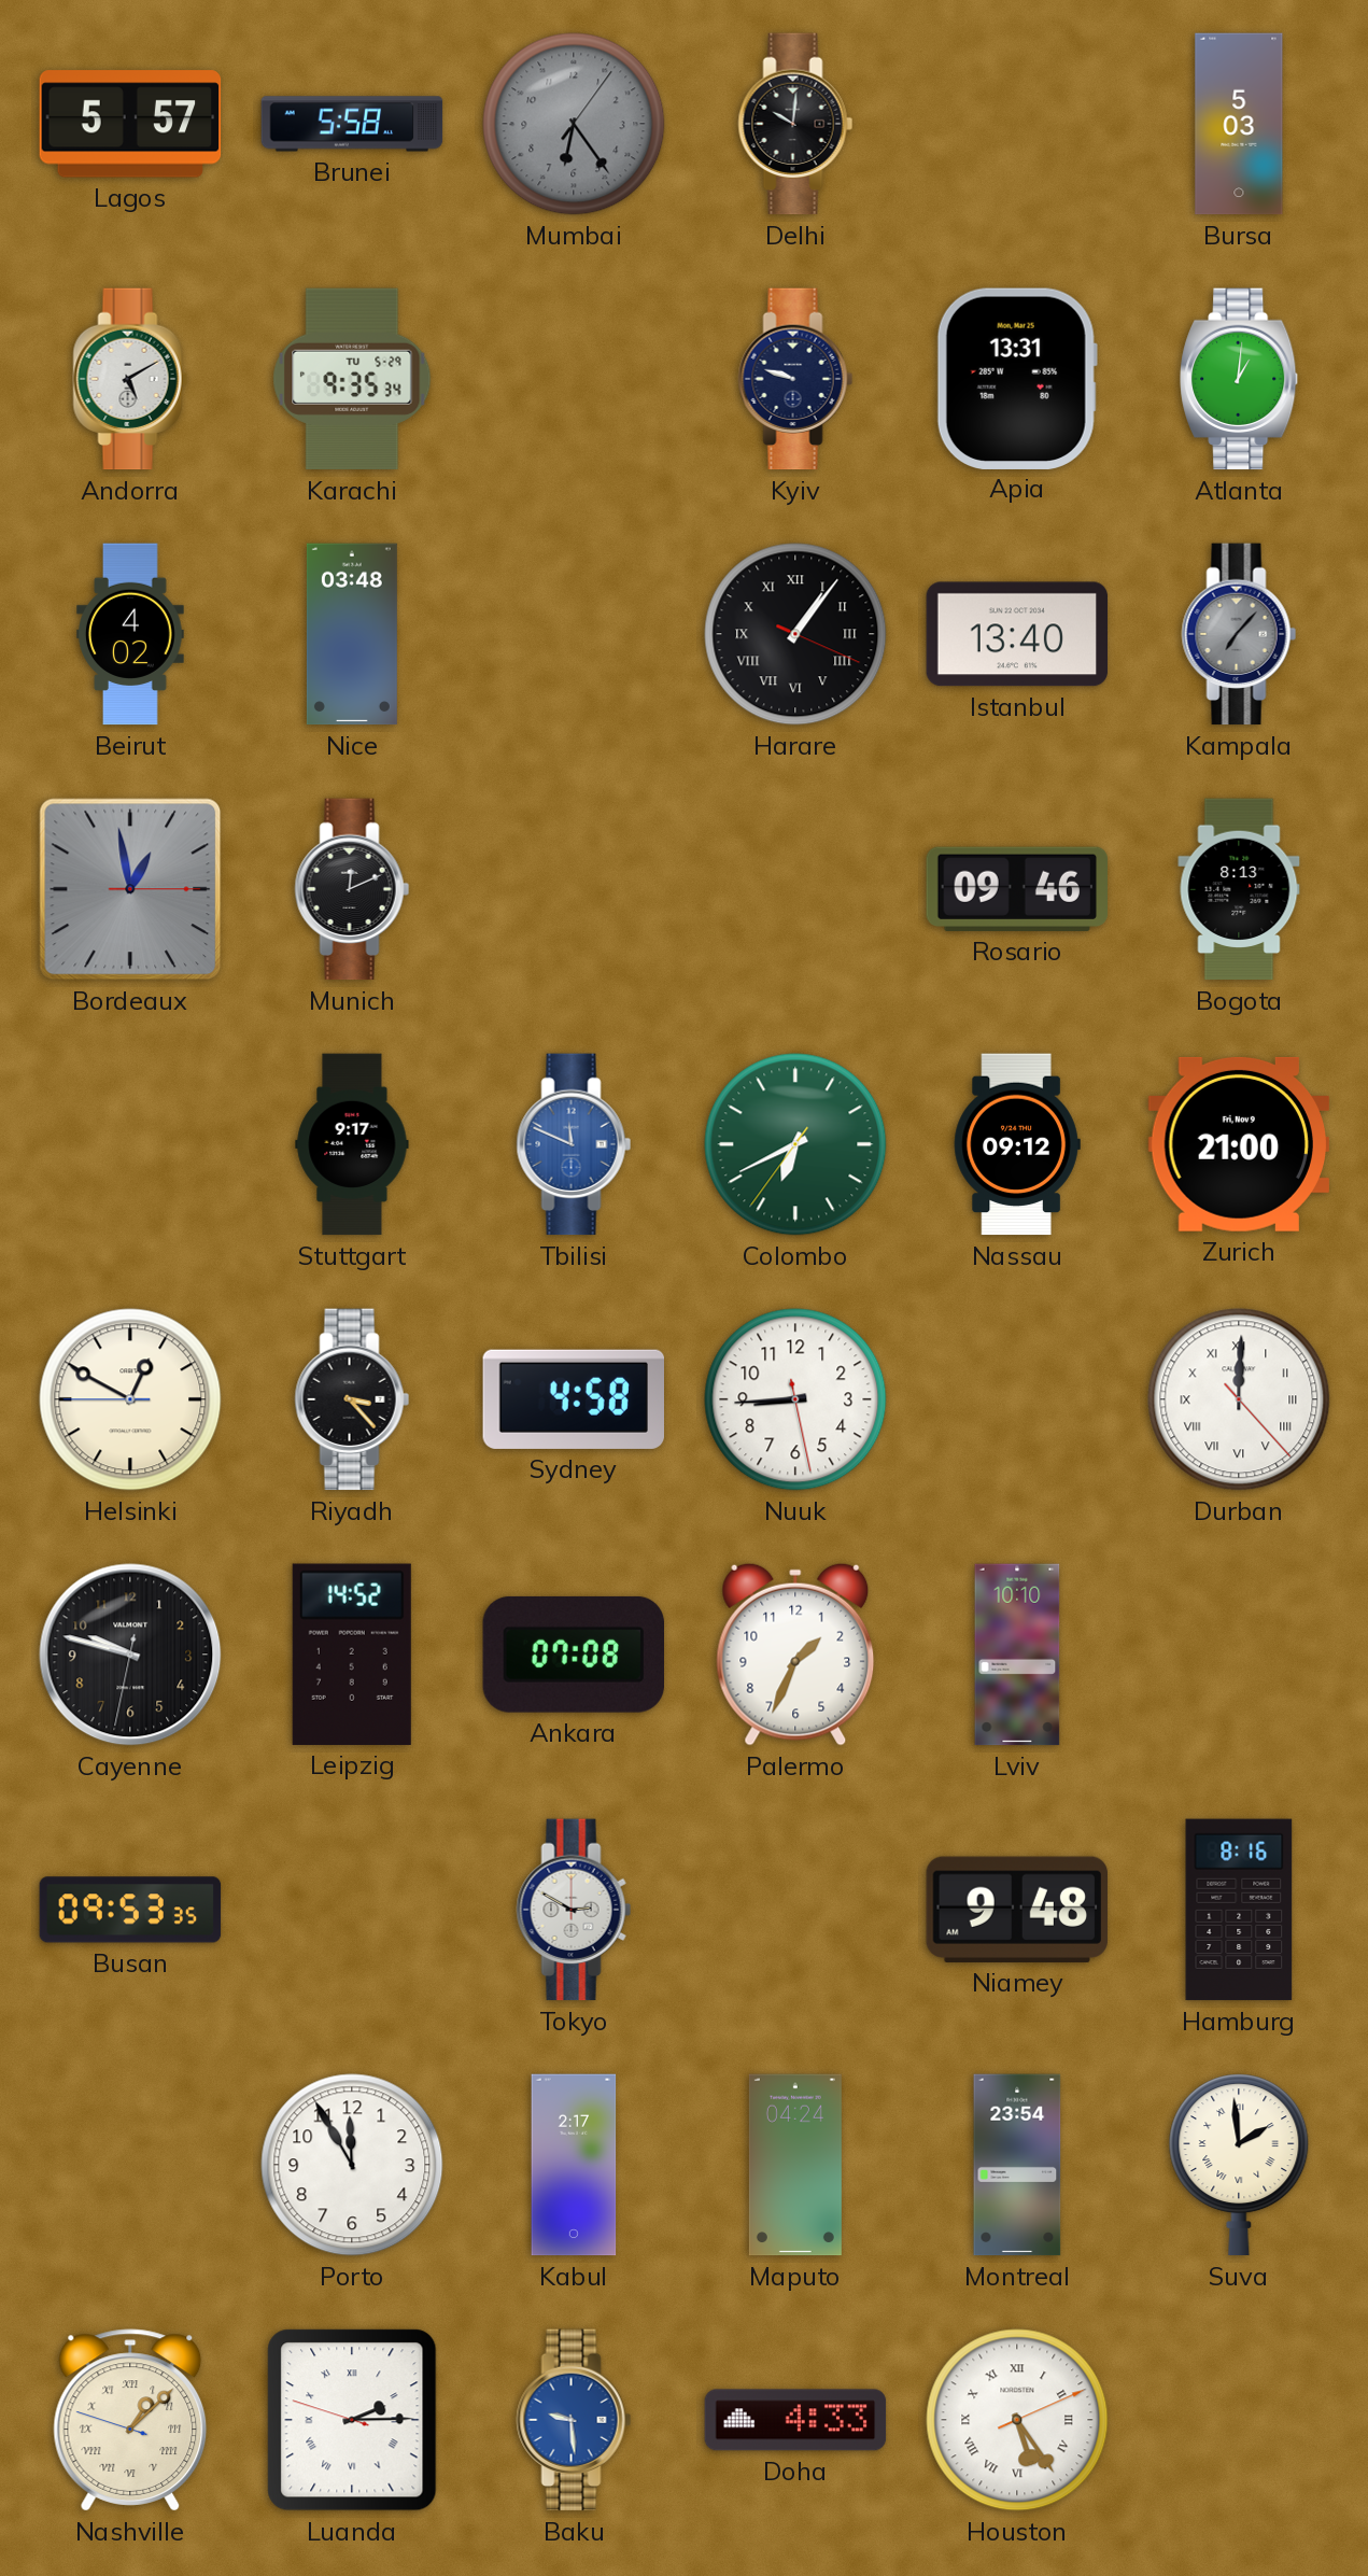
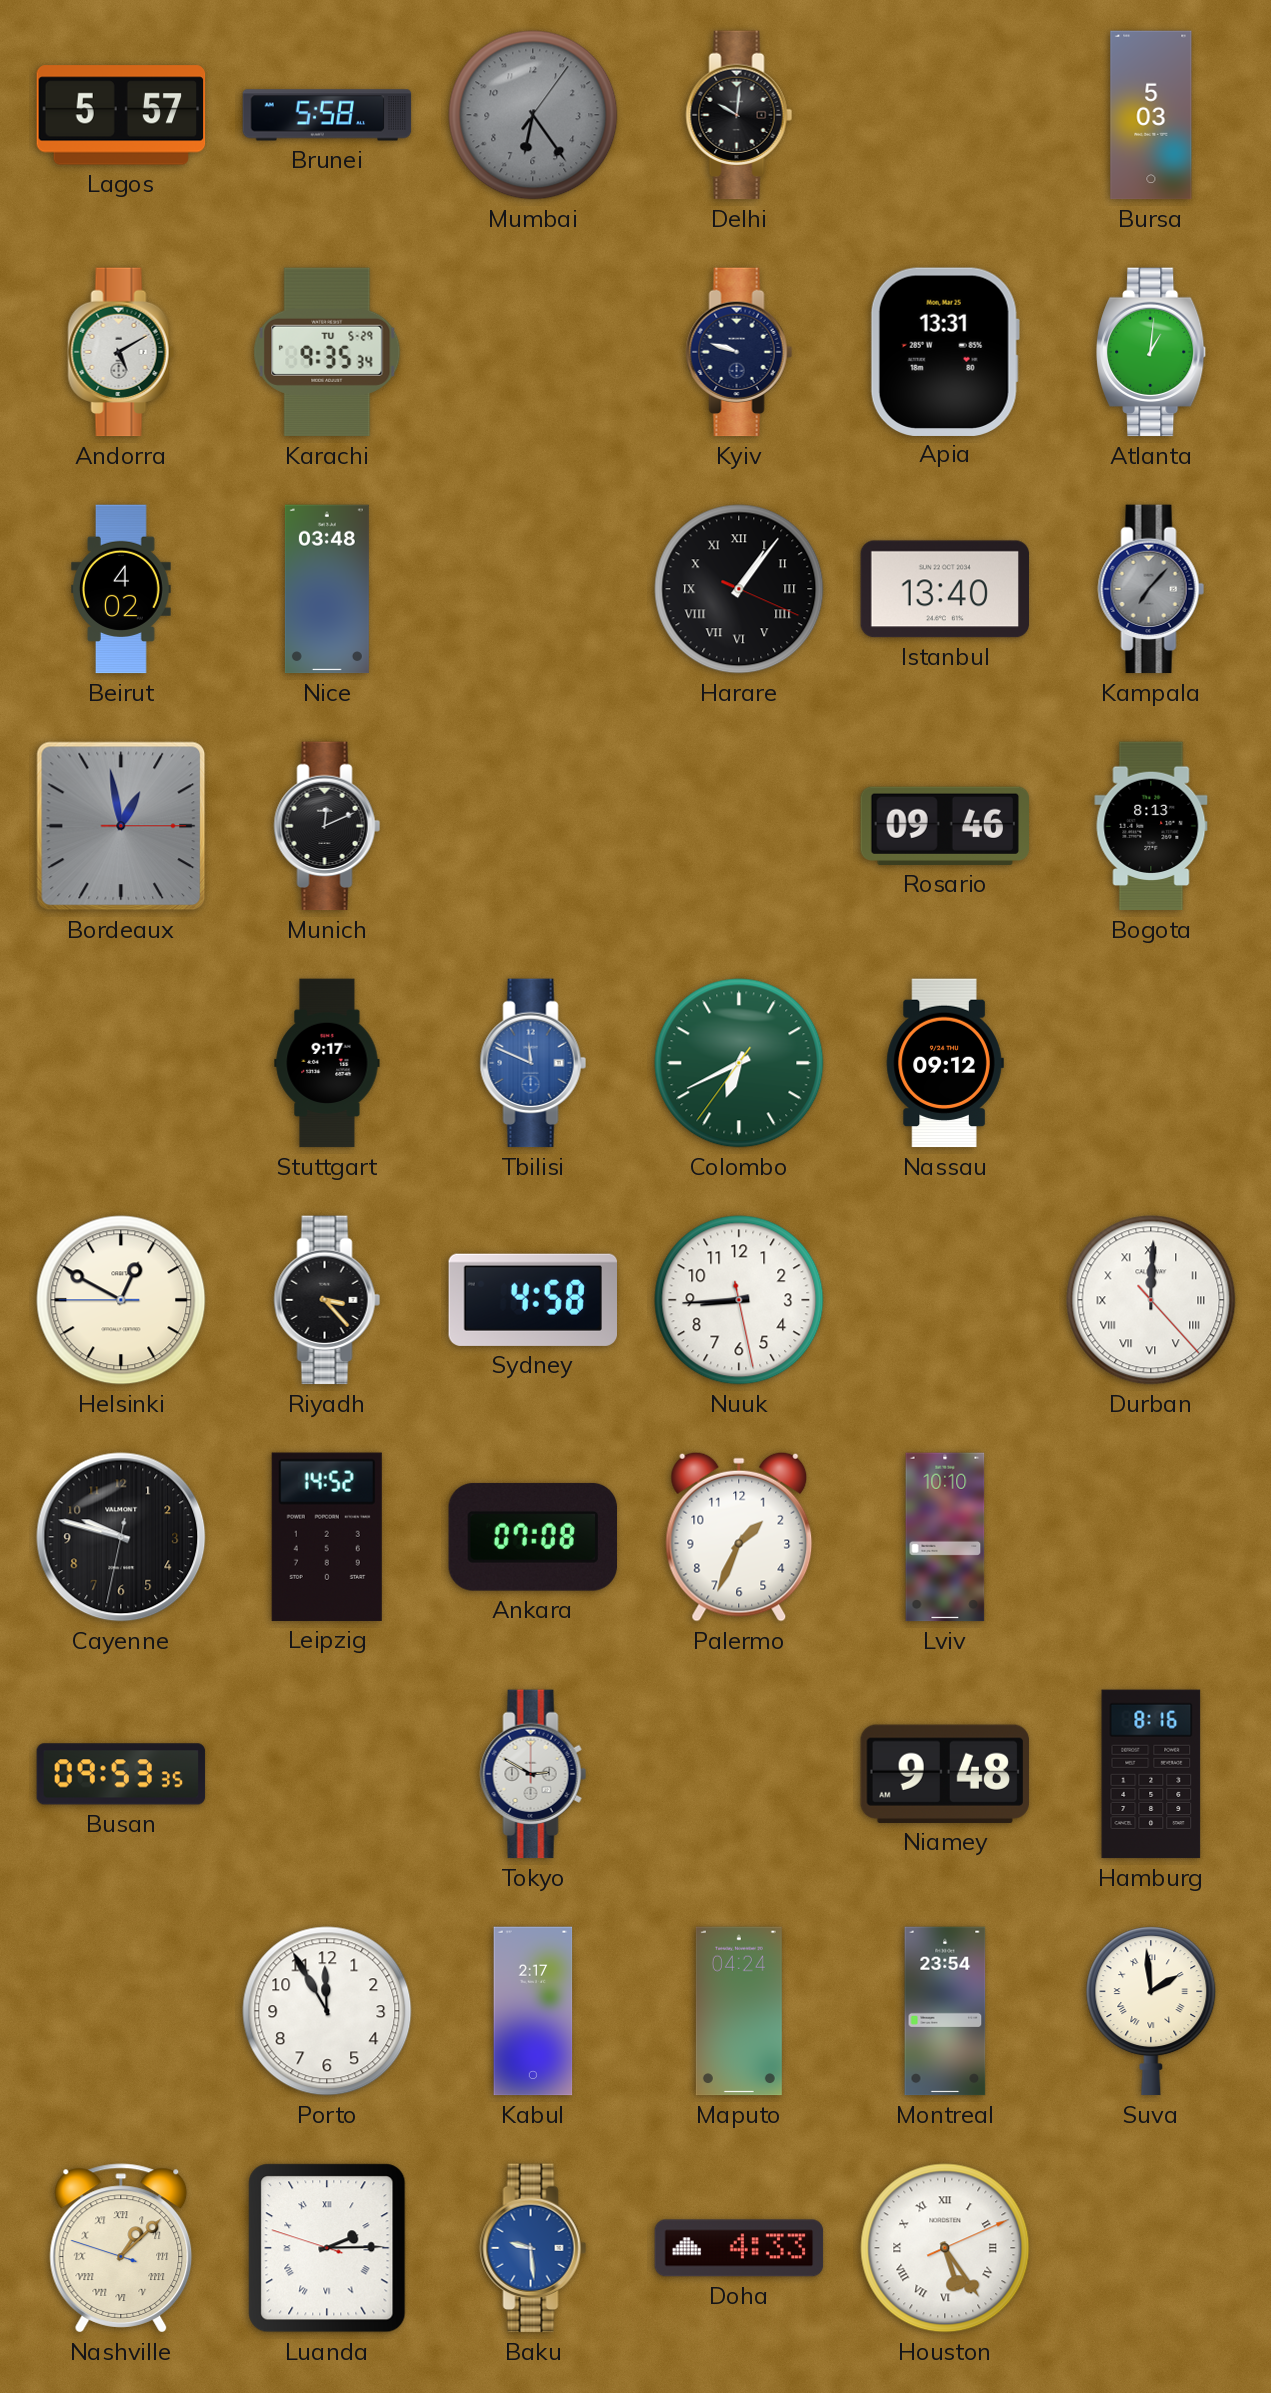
Zurich: 21:00 -> none
